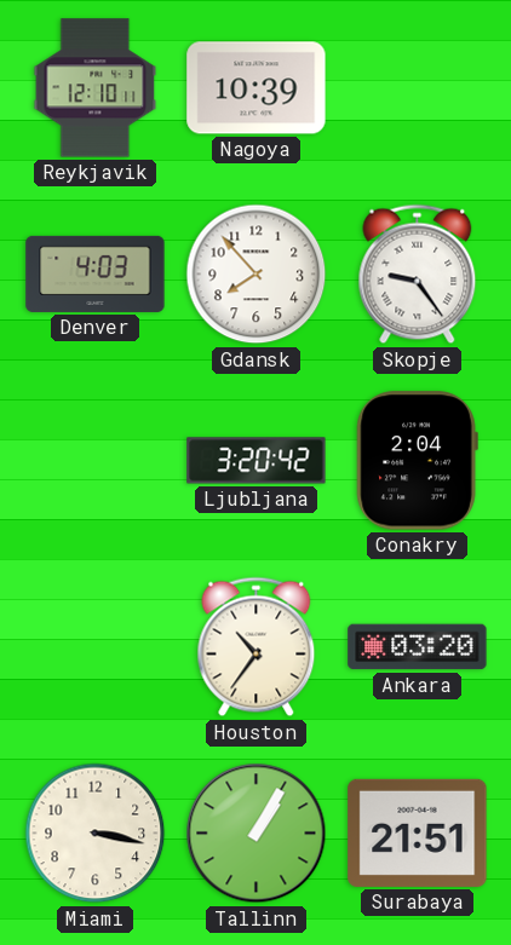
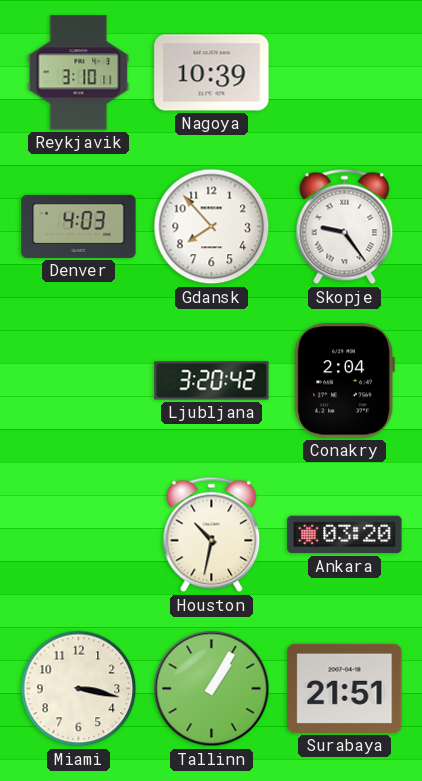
Reykjavik: 12:10 -> 3:10
Houston: 10:36 -> 10:32
